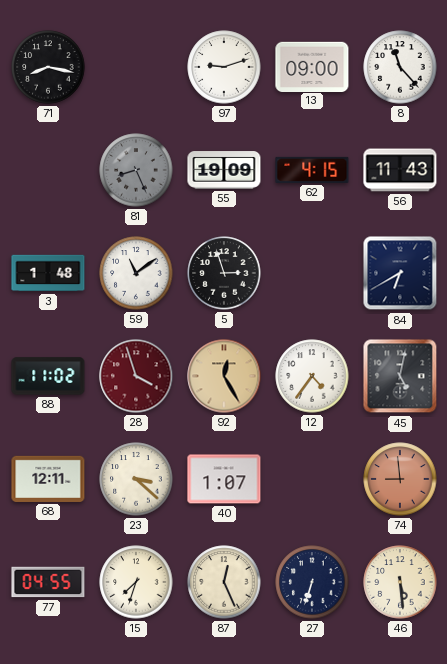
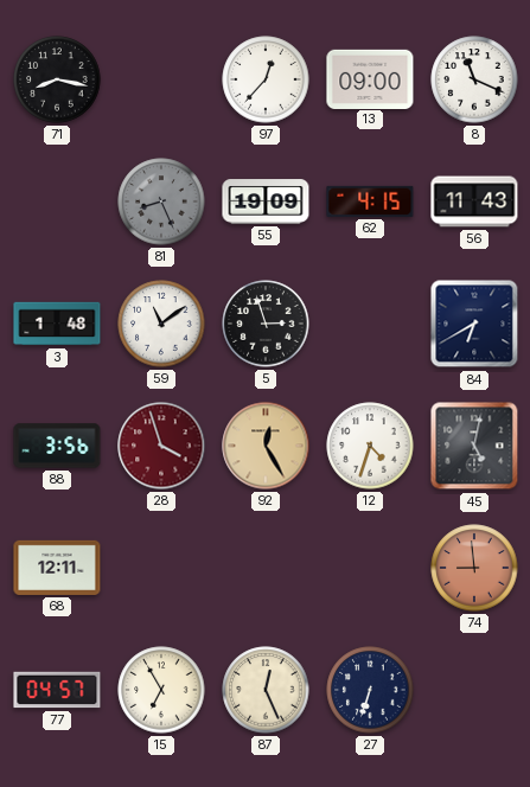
97: 9:12 -> 12:37
8: 11:23 -> 11:19
88: 11:02 -> 3:56
12: 4:36 -> 4:33
23: 3:22 -> none
40: 1:07 -> none
77: 04:55 -> 04:57
15: 7:33 -> 6:55
46: 5:29 -> none
